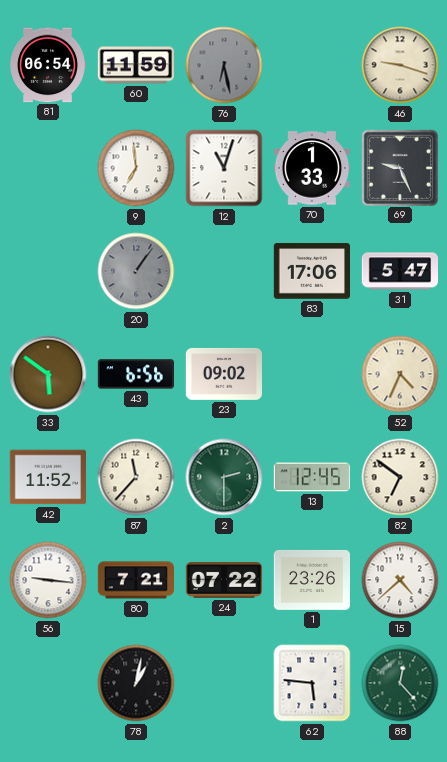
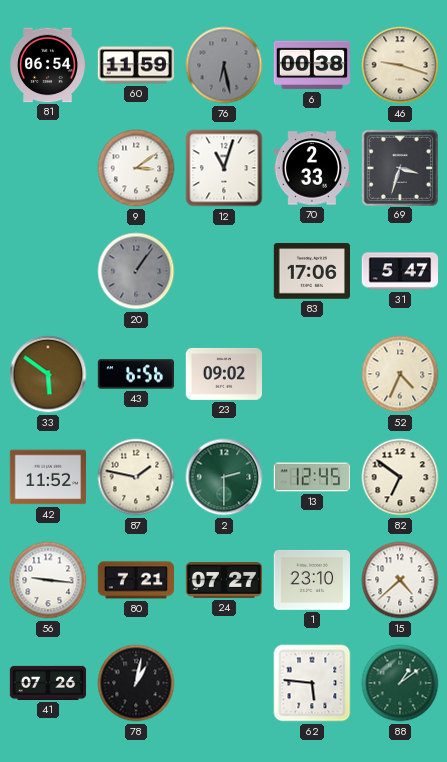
6: none -> 00:38
9: 6:59 -> 3:09
70: 1:33 -> 2:33
69: 9:26 -> 3:33
87: 11:37 -> 1:47
24: 07:22 -> 07:27
1: 23:26 -> 23:10
41: none -> 07:26
88: 12:23 -> 1:09
